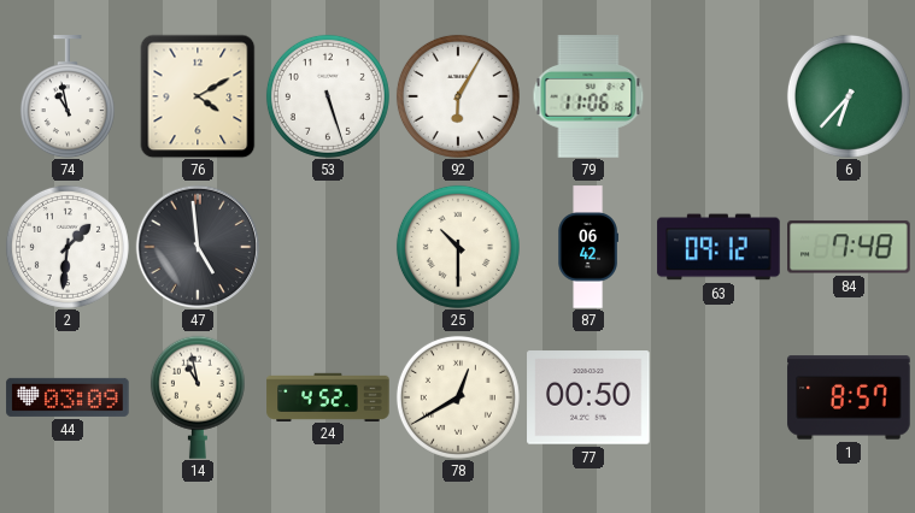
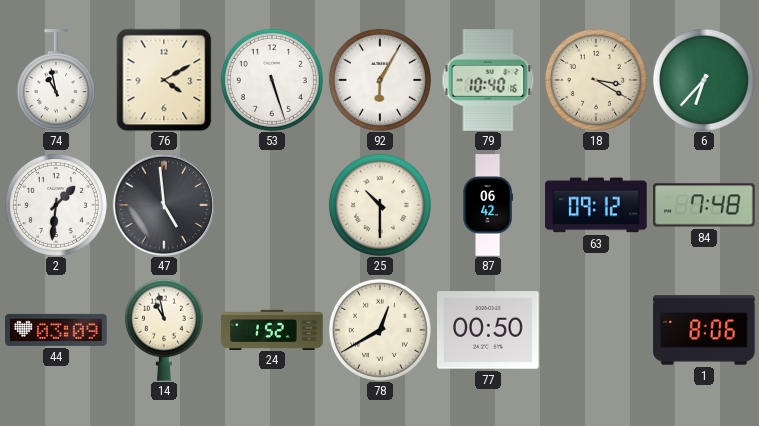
79: 11:06 -> 10:40
18: none -> 3:20
24: 4:52 -> 1:52
1: 8:57 -> 8:06
